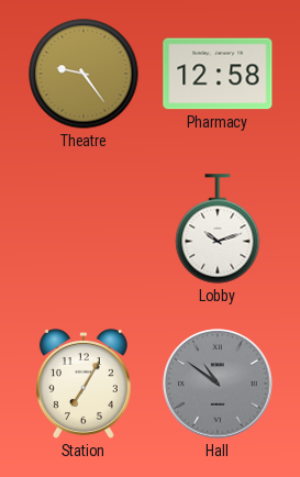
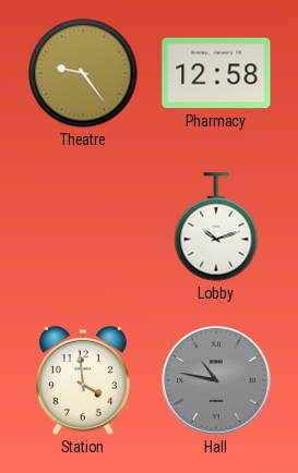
Station: 7:05 -> 3:59
Hall: 10:51 -> 10:47
